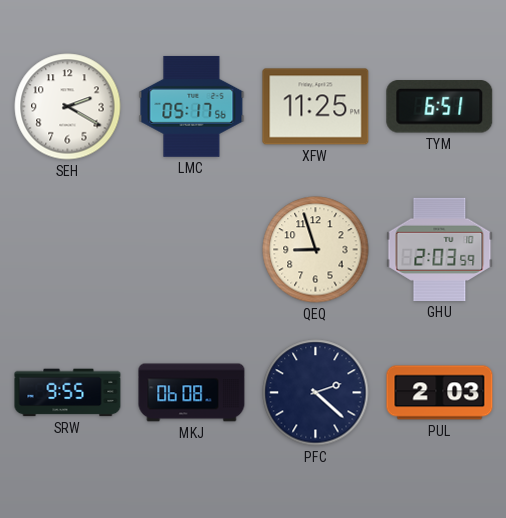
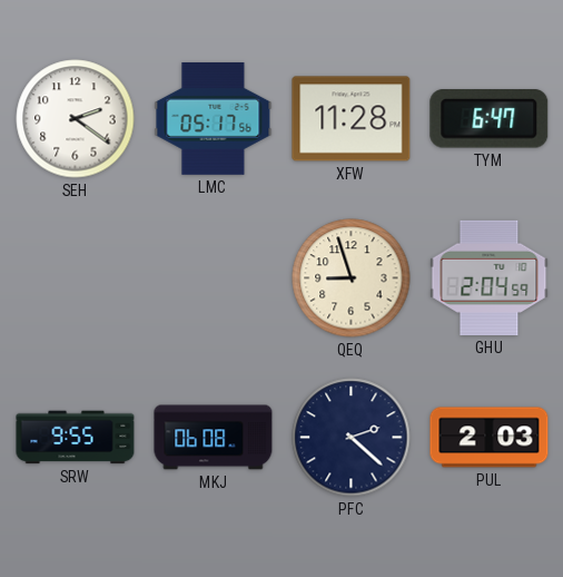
SEH: 2:20 -> 2:21
XFW: 11:25 -> 11:28
TYM: 6:51 -> 6:47
GHU: 2:03 -> 2:04
